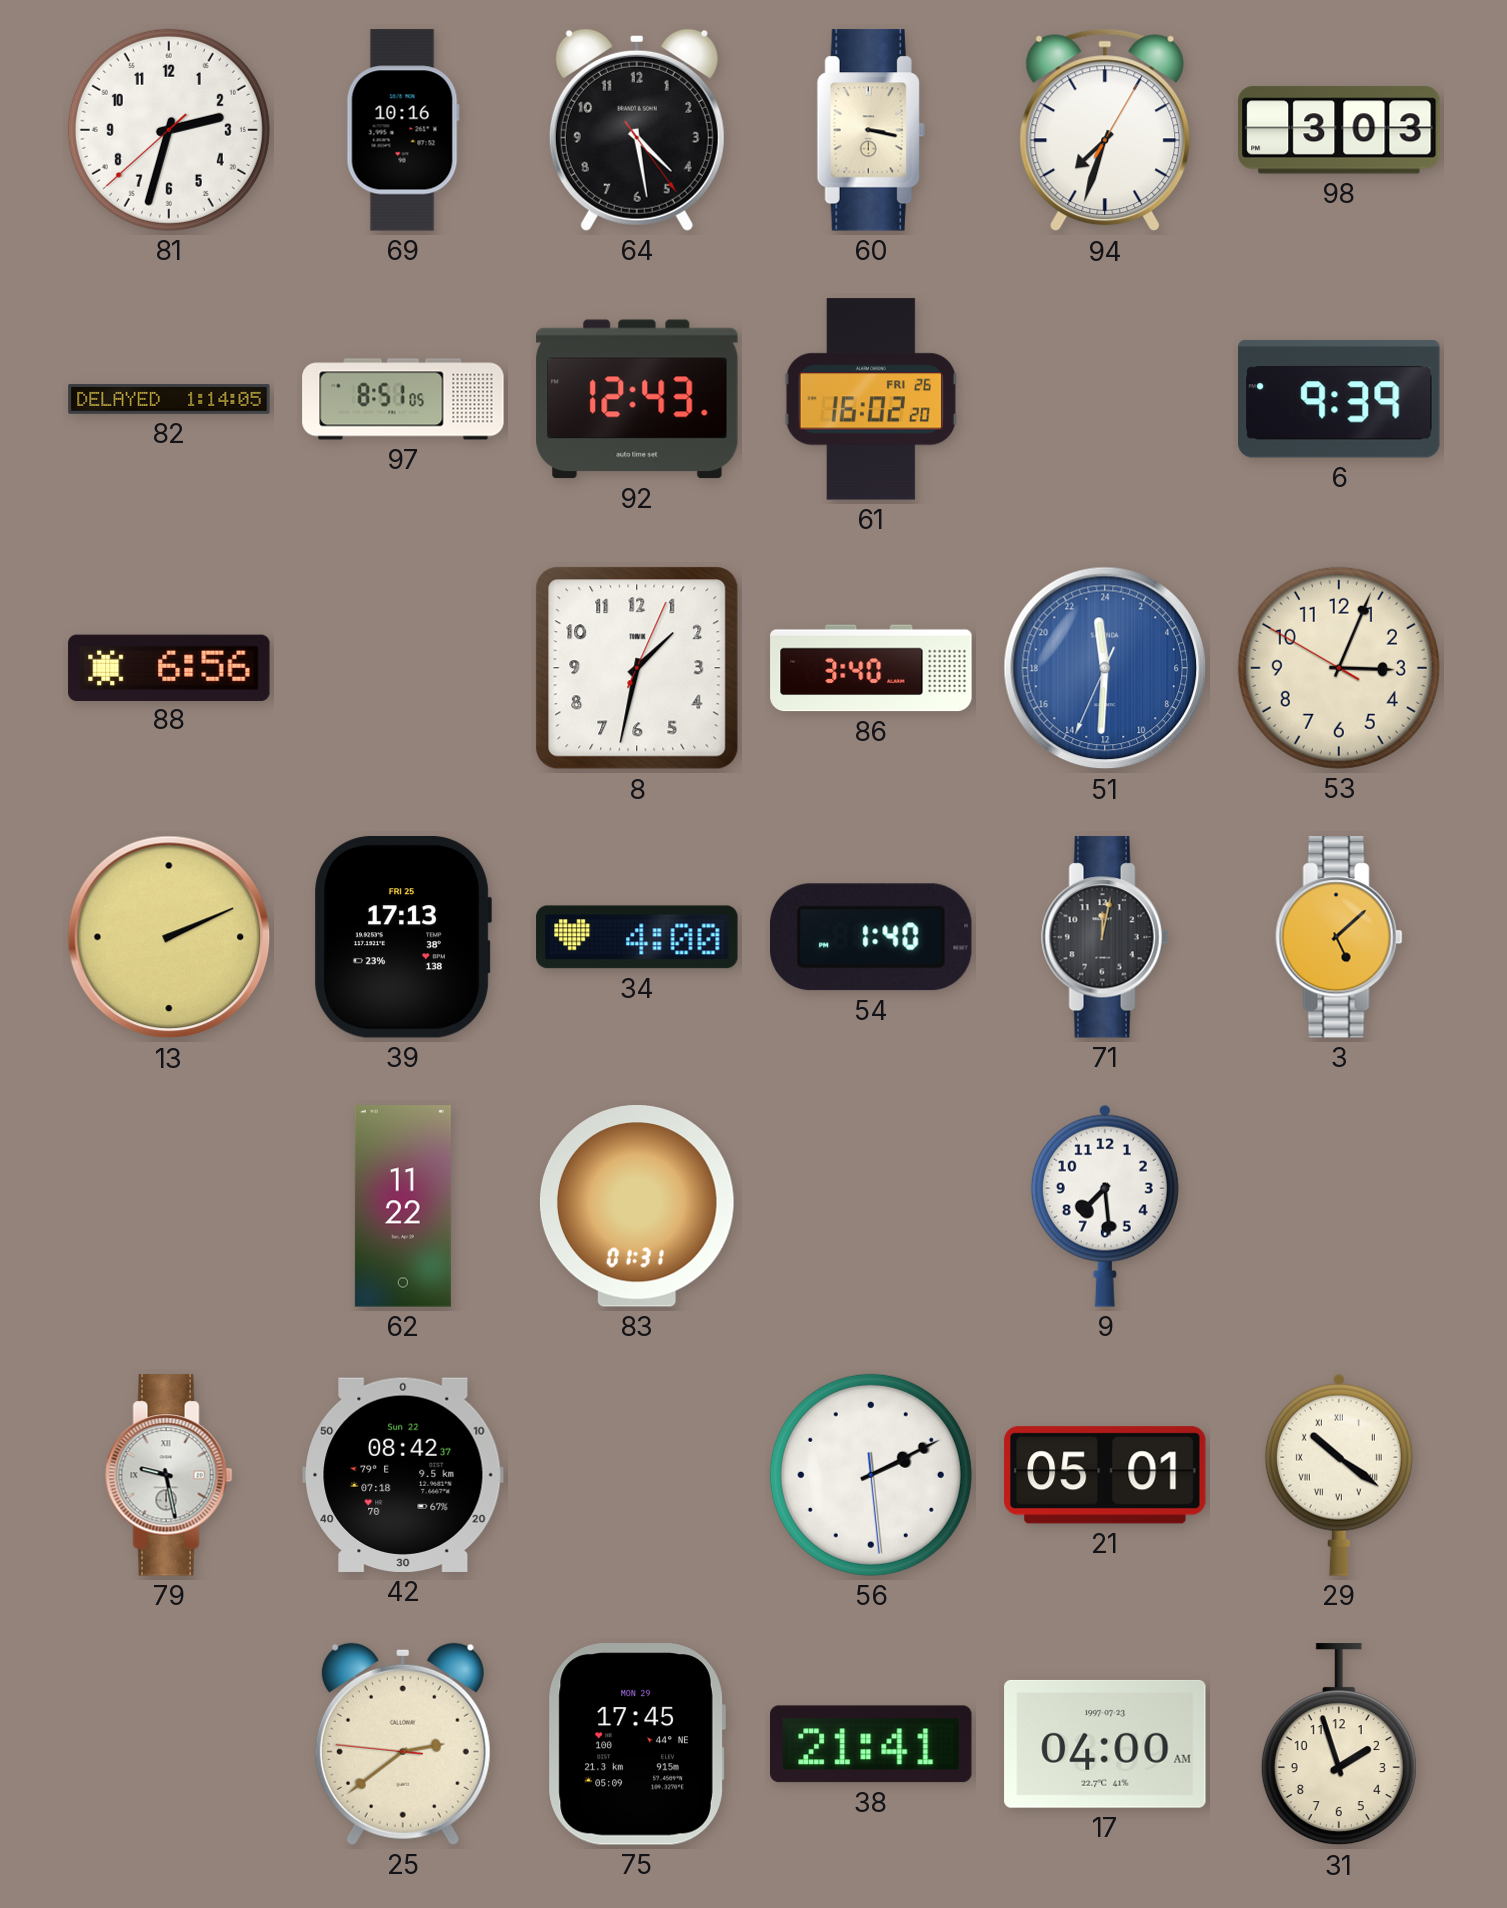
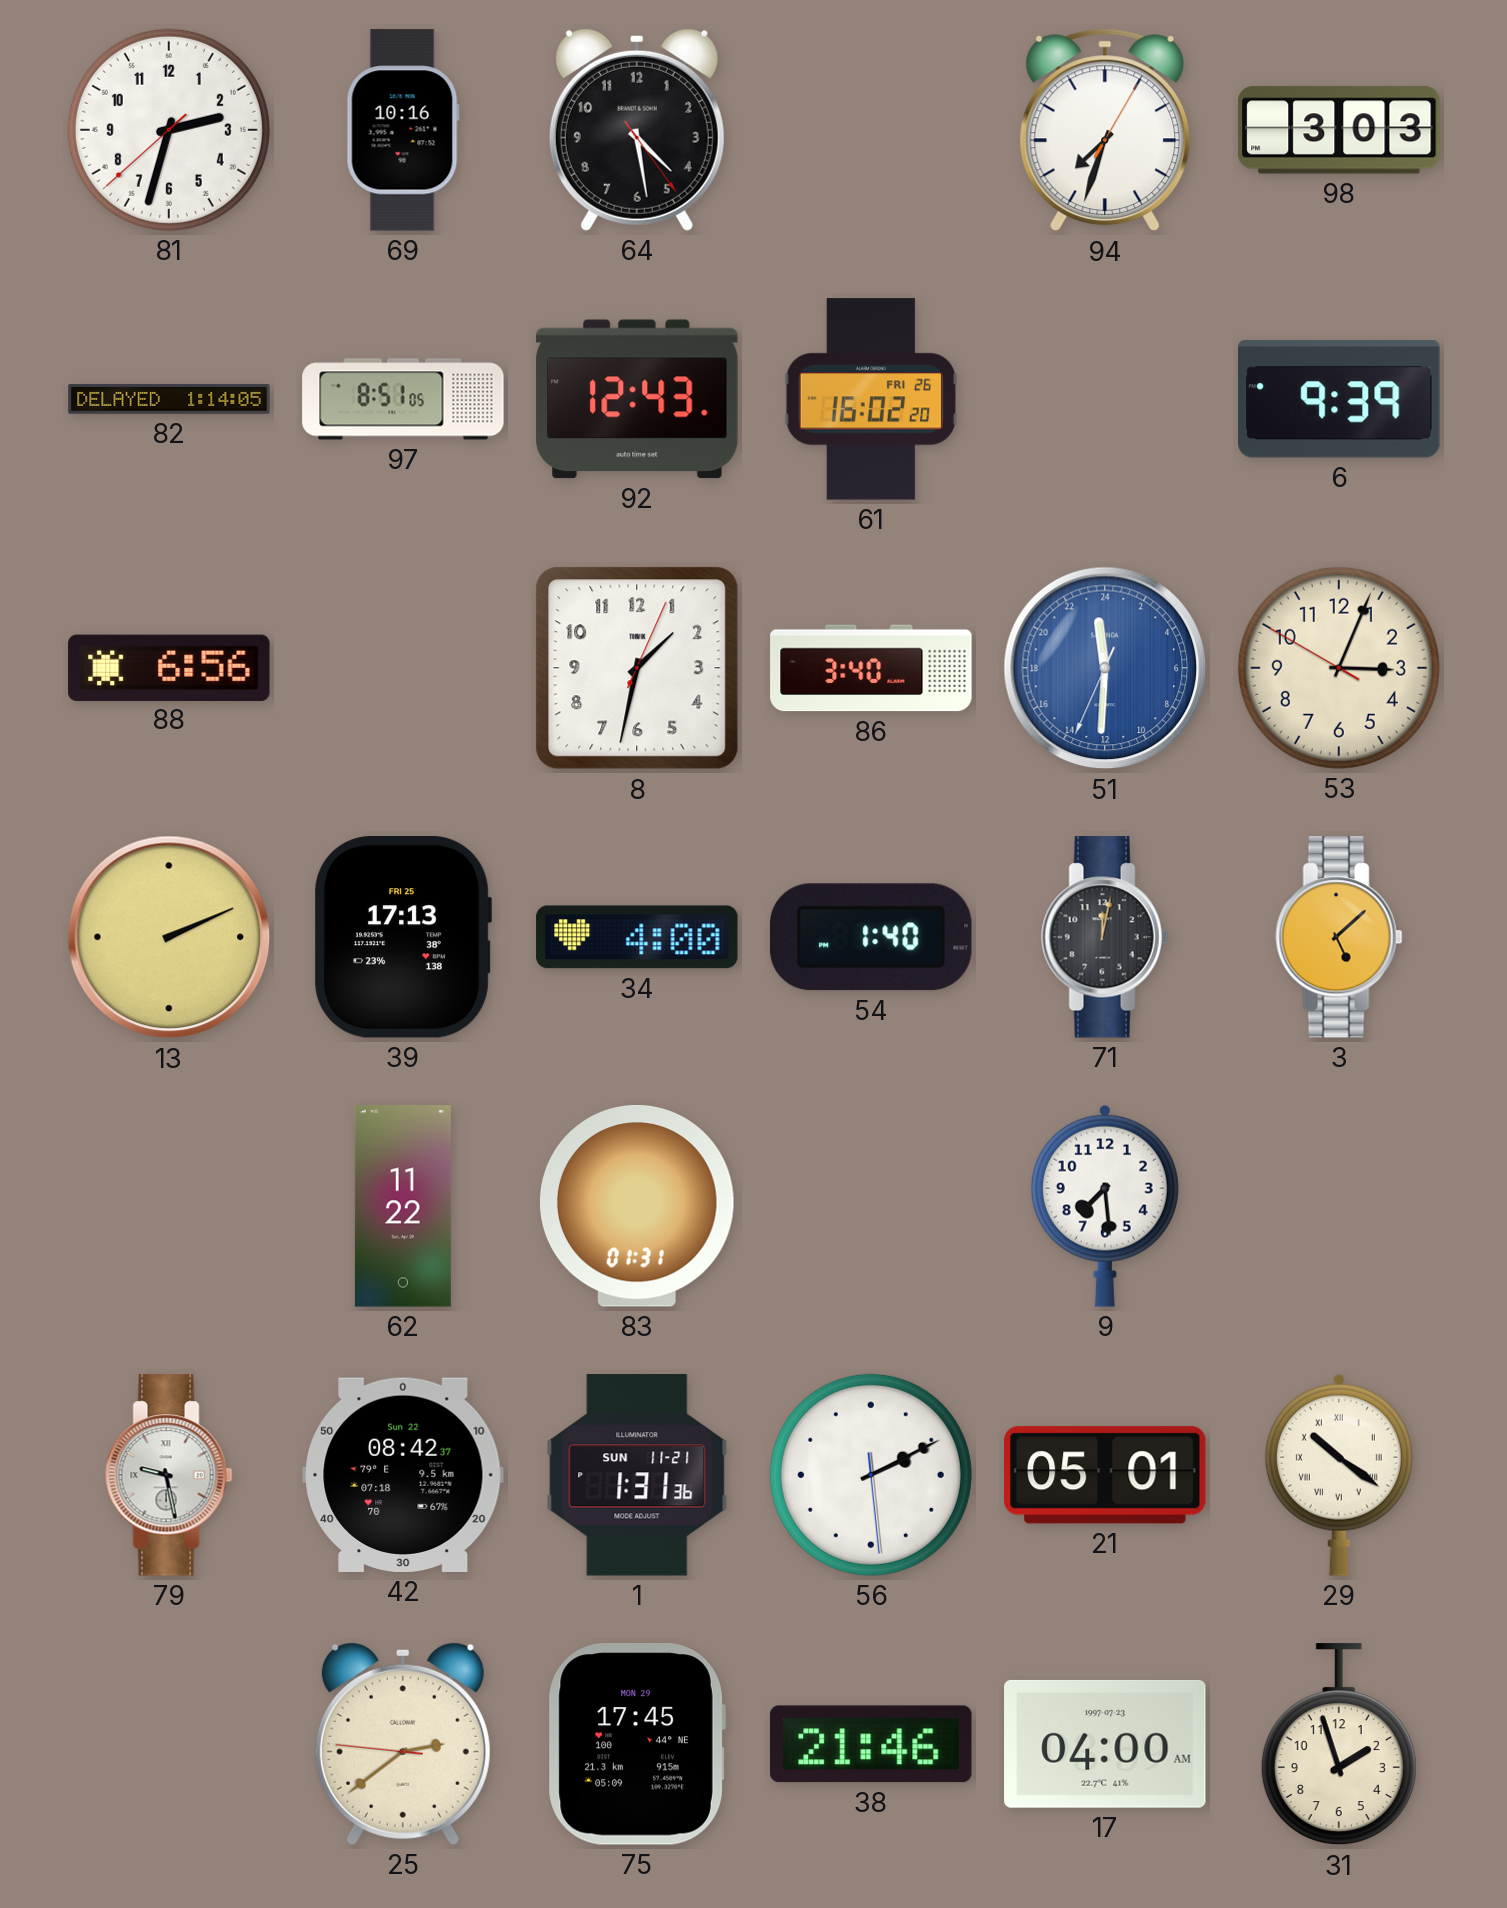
60: 3:17 -> none
1: none -> 1:31
38: 21:41 -> 21:46
